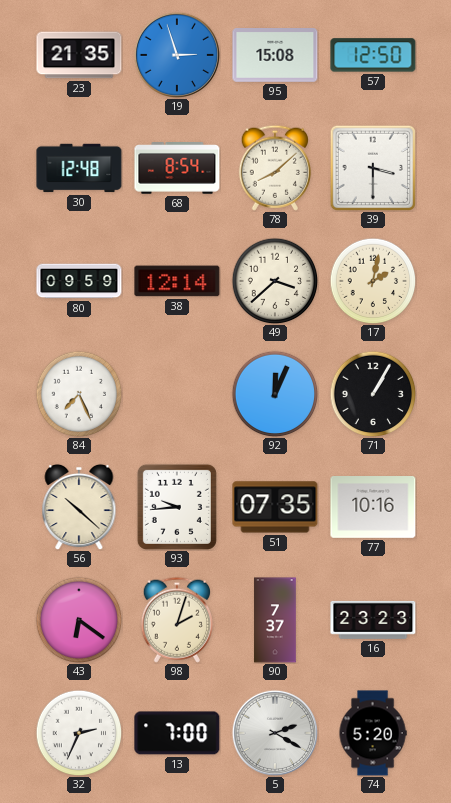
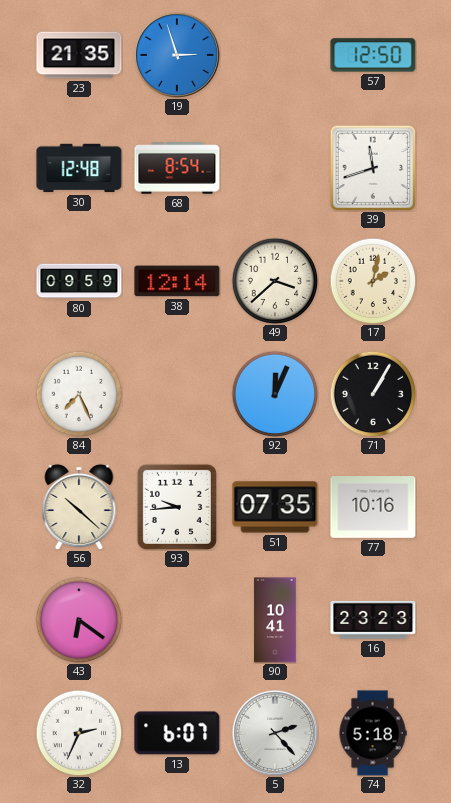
95: 15:08 -> none
78: 8:08 -> none
39: 3:30 -> 11:42
98: 2:03 -> none
90: 7:37 -> 10:41
13: 7:00 -> 6:07
5: 2:20 -> 2:23
74: 5:20 -> 5:18
